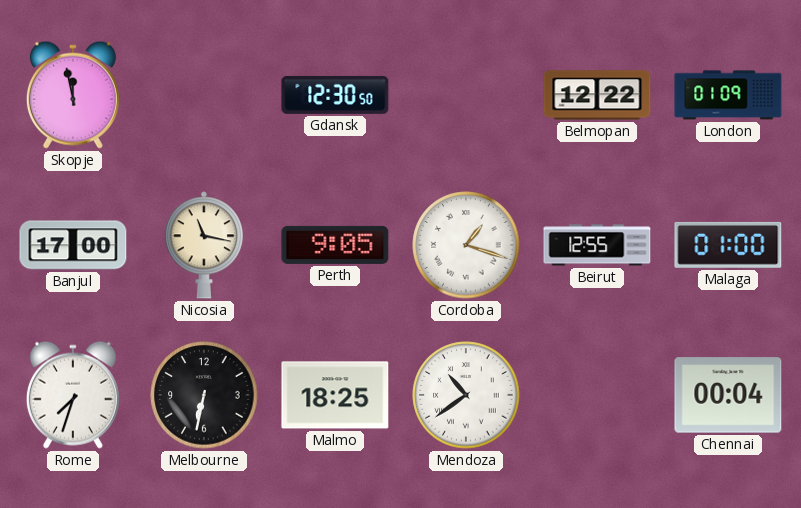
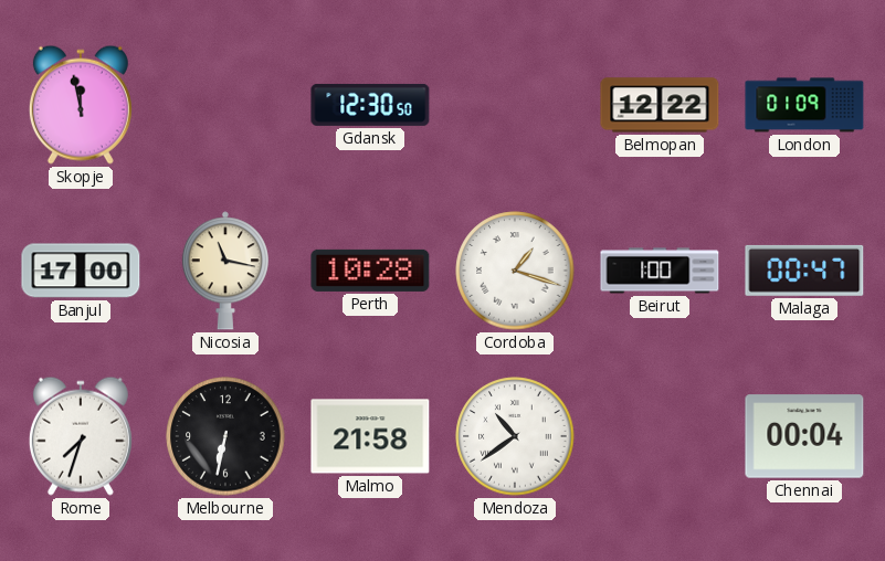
Perth: 9:05 -> 10:28
Beirut: 12:55 -> 1:00
Malaga: 01:00 -> 00:47
Malmo: 18:25 -> 21:58
